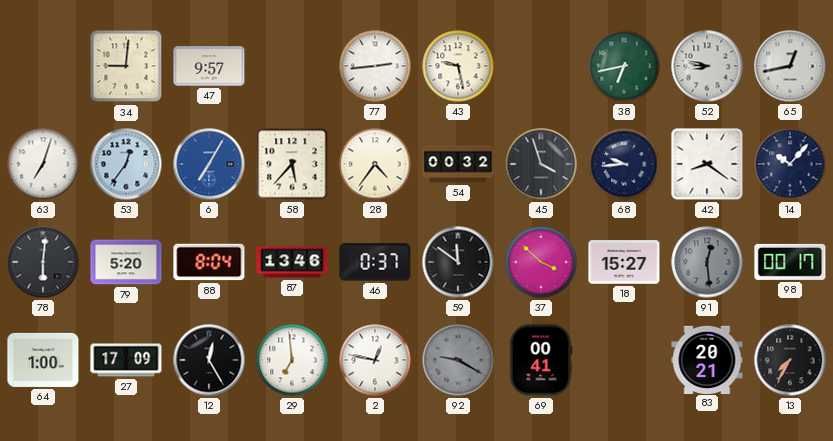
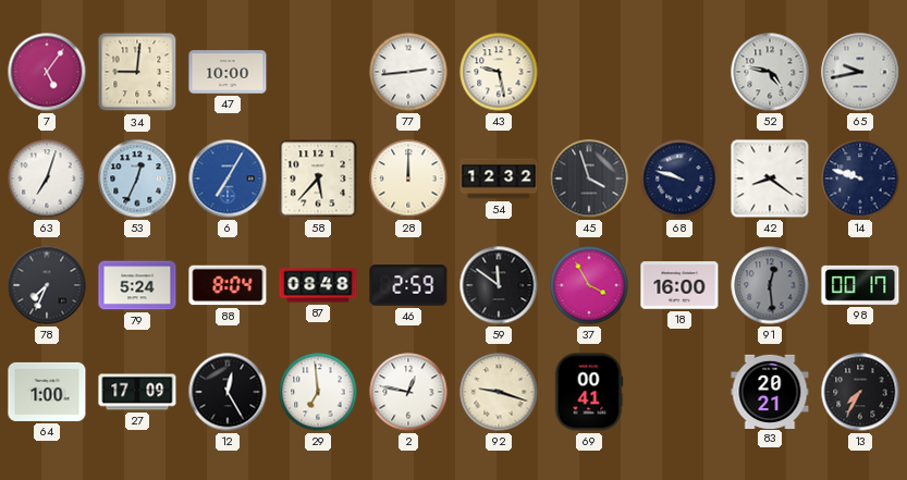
7: none -> 5:06
47: 9:57 -> 10:00
38: 6:43 -> none
52: 8:47 -> 4:47
65: 12:43 -> 9:43
53: 12:36 -> 12:34
28: 4:36 -> 12:00
54: 00:32 -> 12:32
68: 9:44 -> 9:48
14: 10:07 -> 9:48
78: 6:01 -> 7:34
79: 5:20 -> 5:24
87: 13:46 -> 08:48
46: 0:37 -> 2:59
37: 3:52 -> 3:55
18: 15:27 -> 16:00
92: 9:20 -> 9:18
92 dial: grey -> cream
